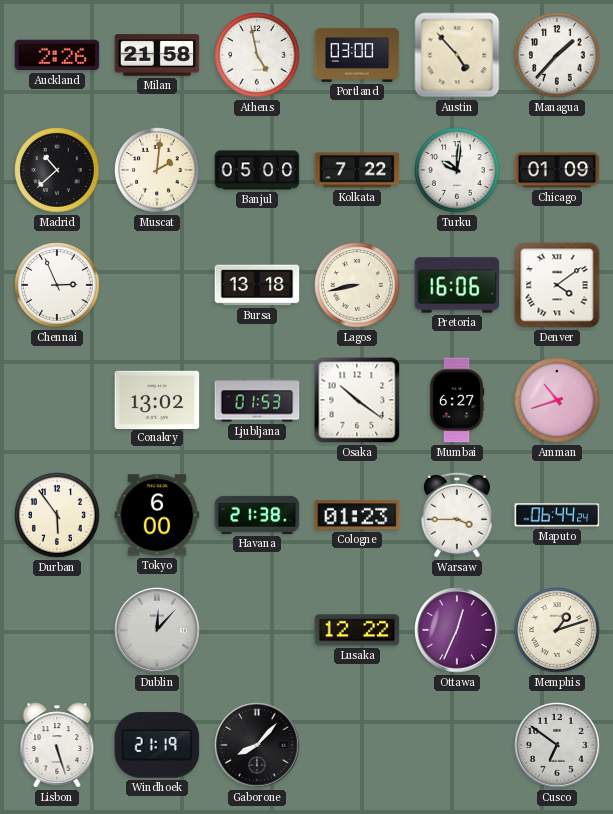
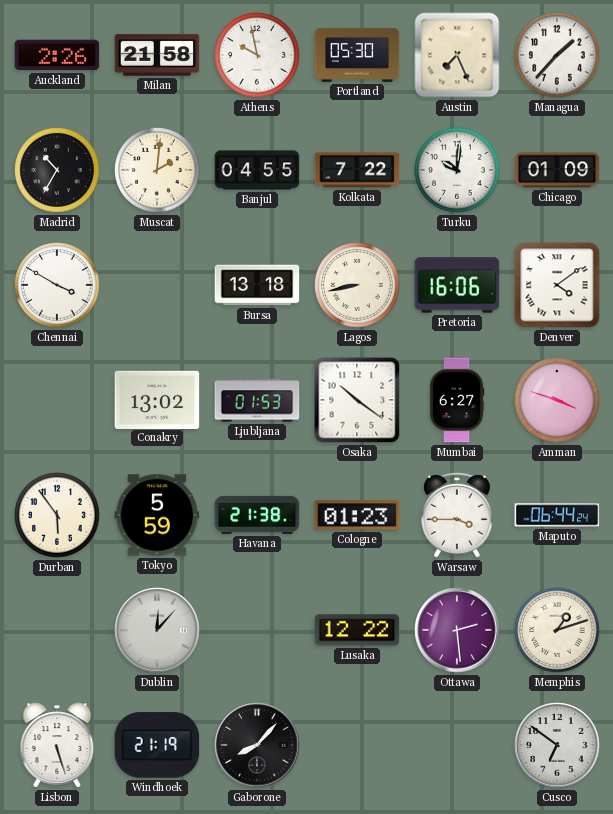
Athens: 4:58 -> 9:58
Portland: 03:00 -> 05:30
Austin: 4:53 -> 7:26
Madrid: 10:38 -> 10:35
Banjul: 05:00 -> 04:55
Chennai: 2:56 -> 3:50
Amman: 10:42 -> 3:48
Tokyo: 6:00 -> 5:59
Ottawa: 12:34 -> 2:29
